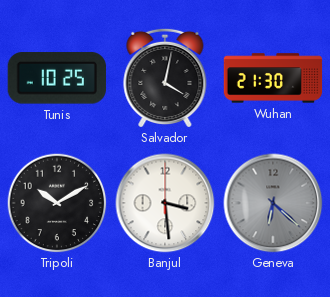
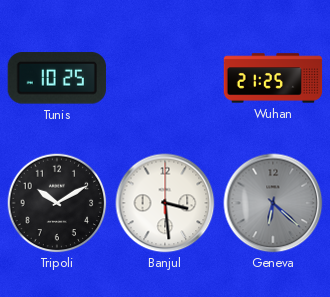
Salvador: 4:02 -> none
Wuhan: 21:30 -> 21:25
